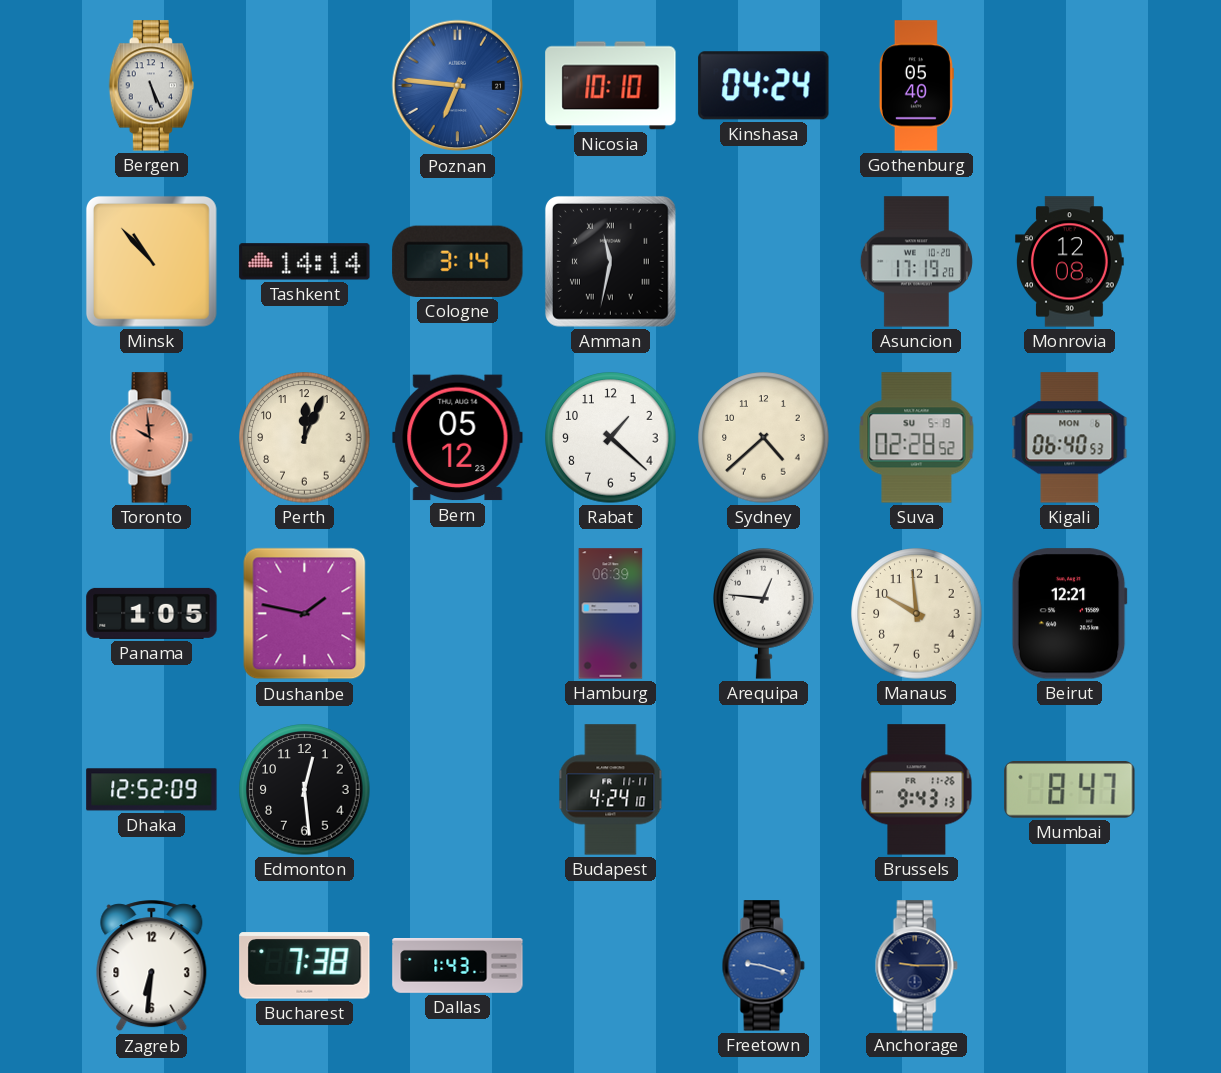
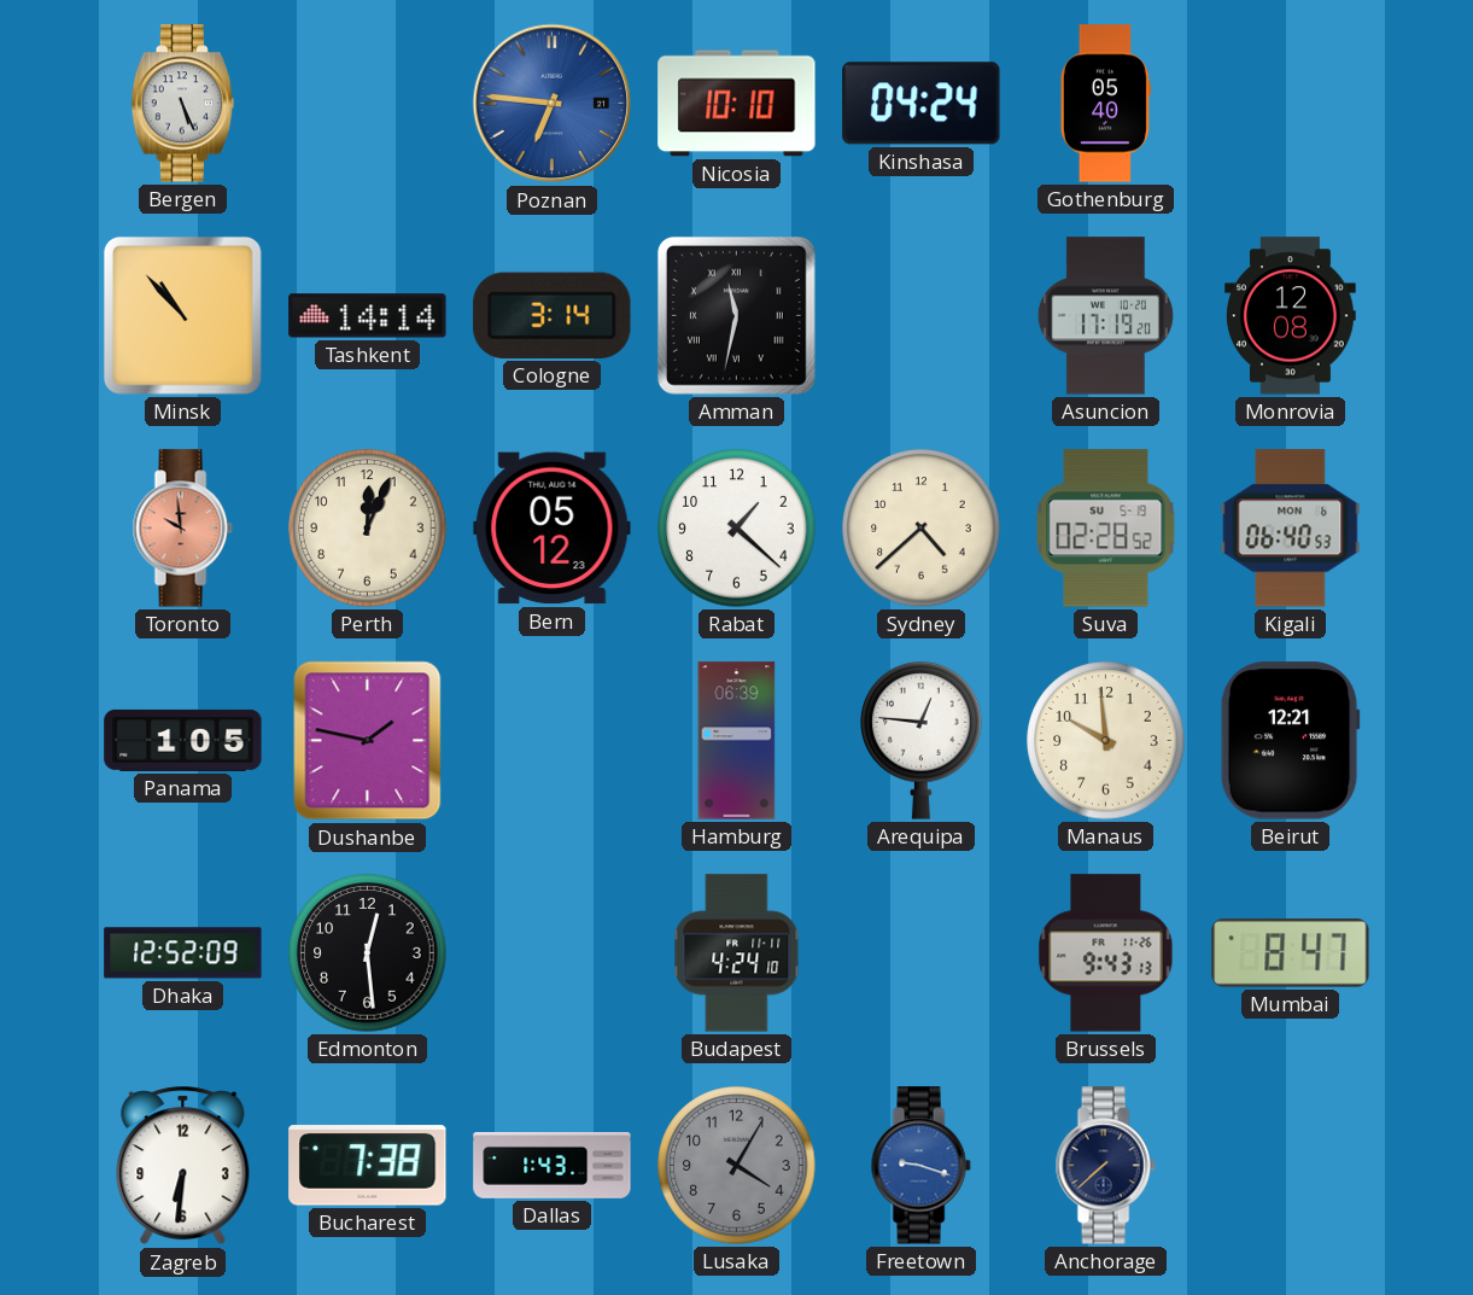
Lusaka: none -> 4:05
Anchorage: 9:15 -> 7:38
